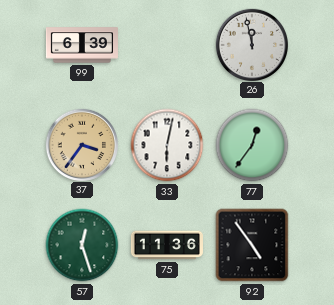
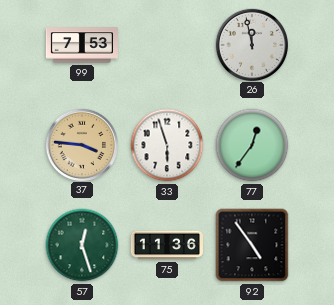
99: 6:39 -> 7:53
37: 3:36 -> 3:46
33: 6:02 -> 5:57
